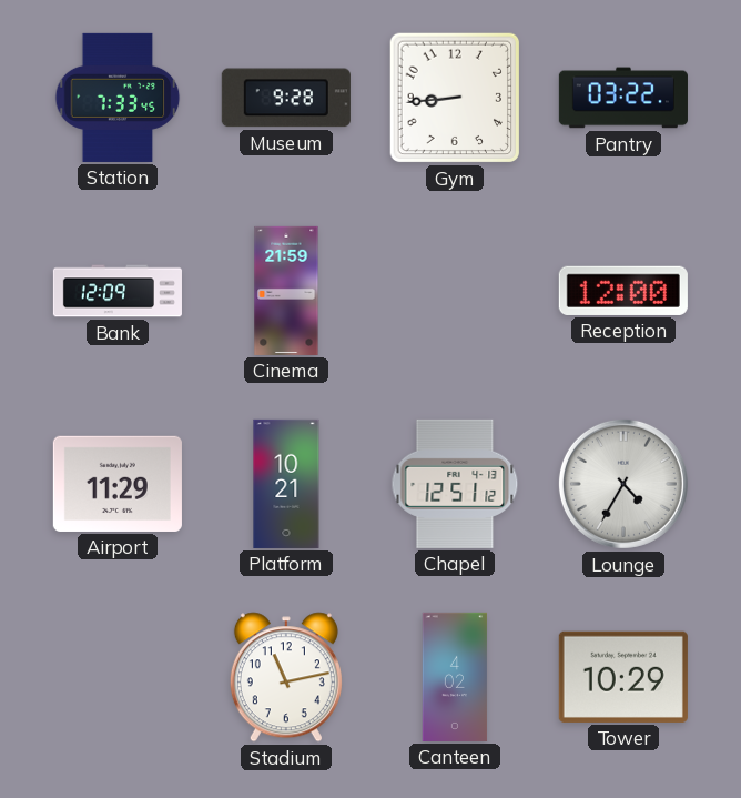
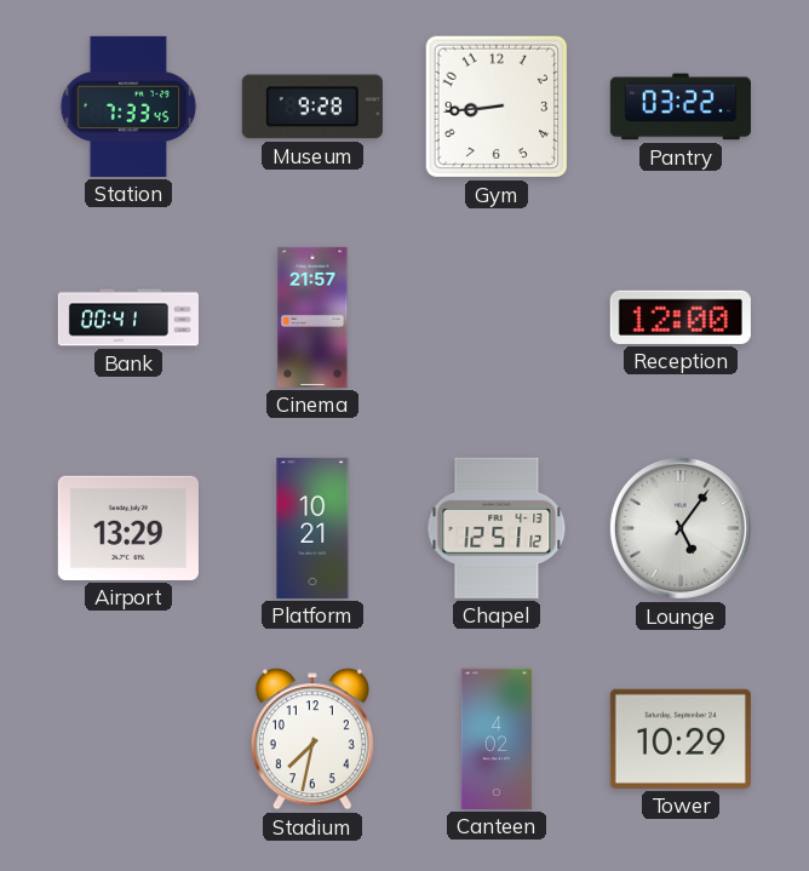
Bank: 12:09 -> 00:41
Cinema: 21:59 -> 21:57
Airport: 11:29 -> 13:29
Lounge: 4:35 -> 5:06
Stadium: 11:13 -> 7:32
